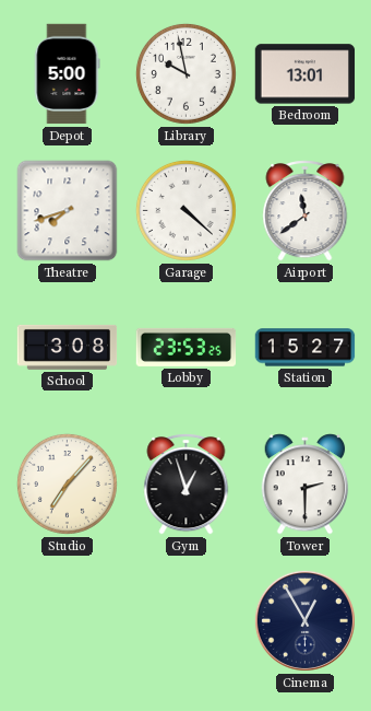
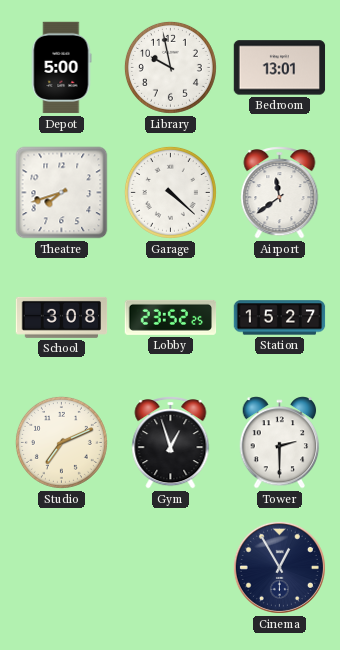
Lobby: 23:53 -> 23:52
Studio: 7:07 -> 7:11
